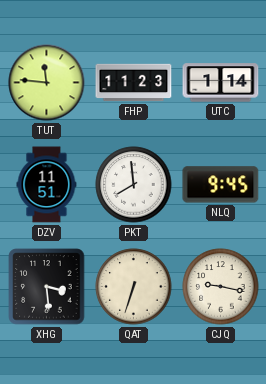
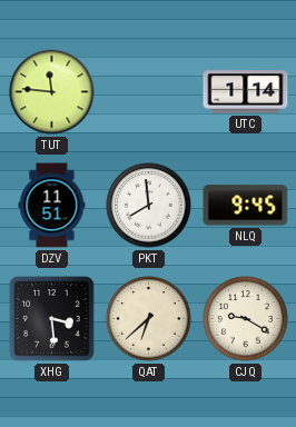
FHP: 11:23 -> none
QAT: 6:33 -> 6:38
CJQ: 9:17 -> 9:20
